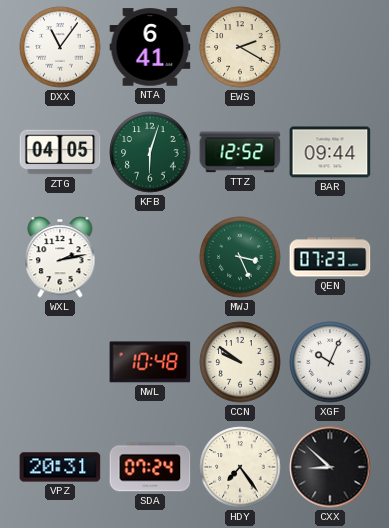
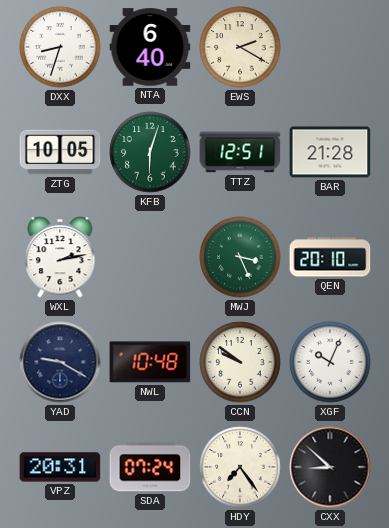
DXX: 11:06 -> 8:33
NTA: 6:41 -> 6:40
ZTG: 04:05 -> 10:05
TTZ: 12:52 -> 12:51
BAR: 09:44 -> 21:28
QEN: 07:23 -> 20:10
YAD: none -> 9:20
